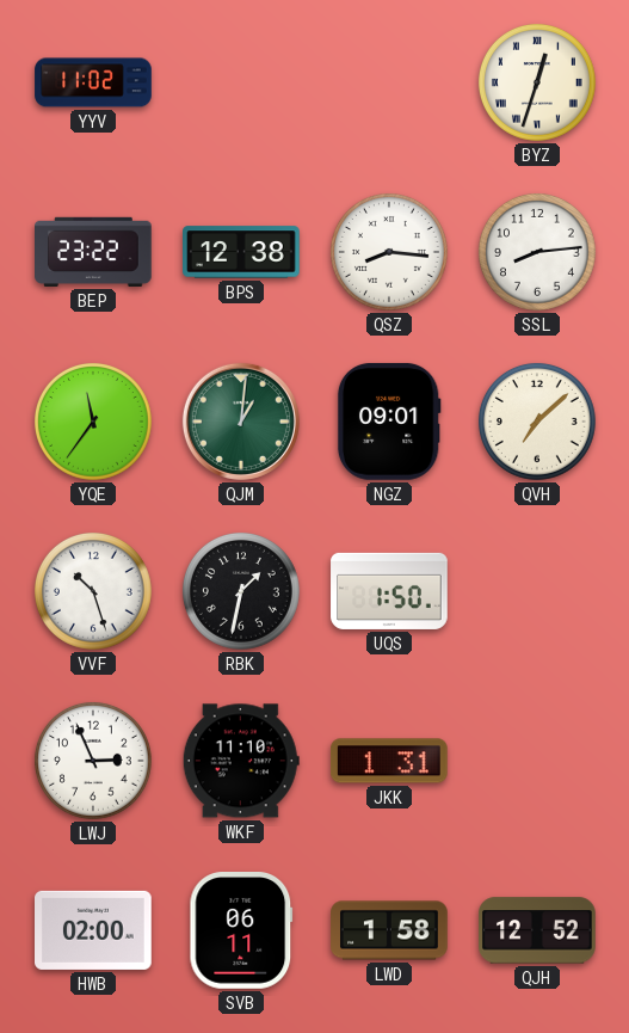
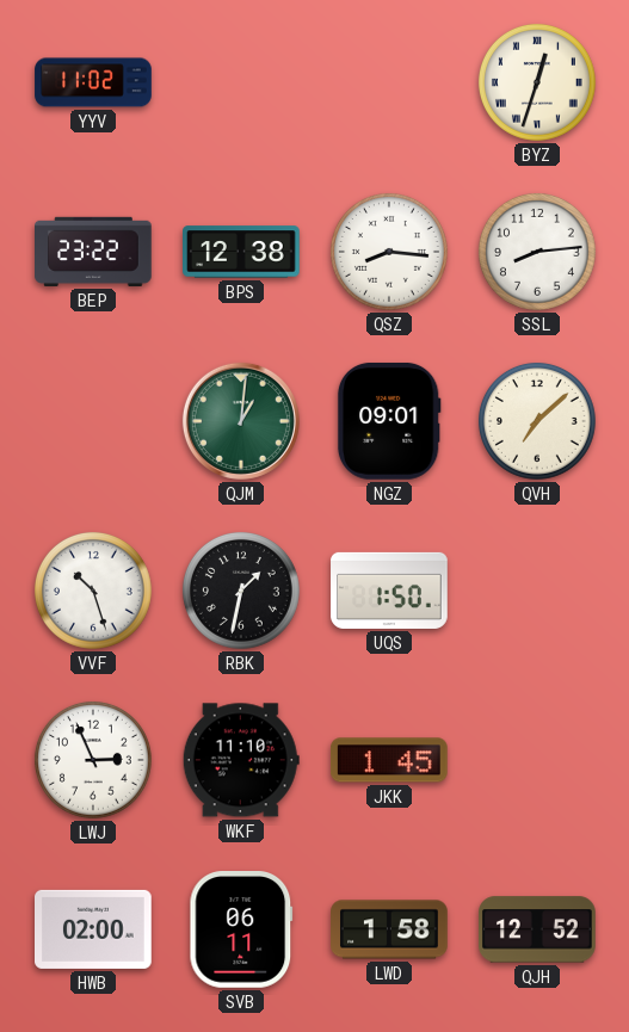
YQE: 11:36 -> none
JKK: 1:31 -> 1:45
